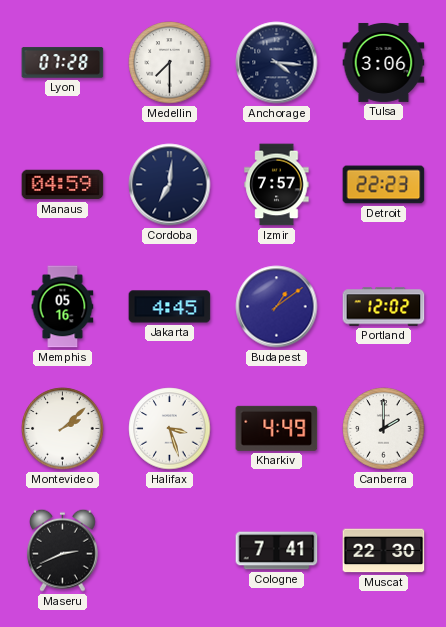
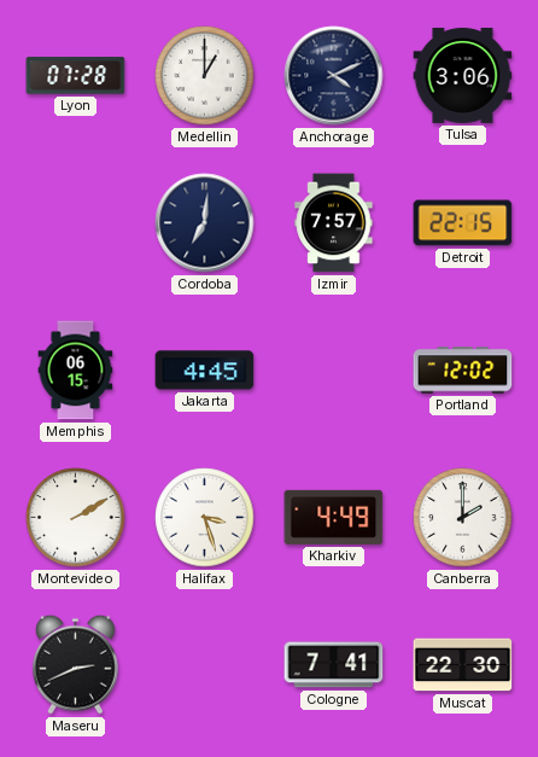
Medellin: 7:30 -> 1:00
Anchorage: 4:16 -> 4:11
Manaus: 04:59 -> none
Detroit: 22:23 -> 22:15
Memphis: 05:16 -> 06:15
Budapest: 1:09 -> none
Montevideo: 2:08 -> 2:10
